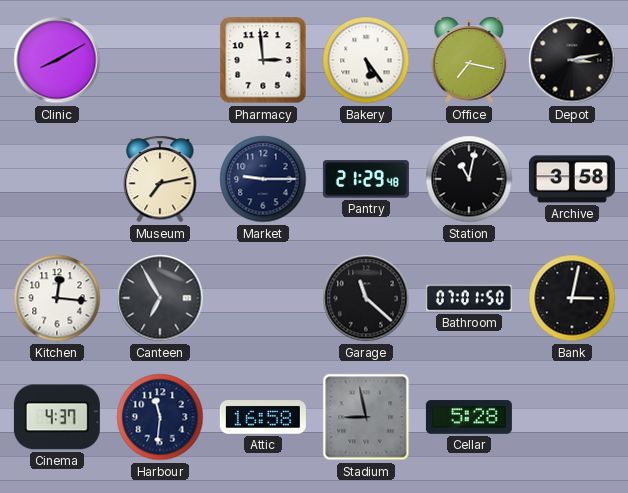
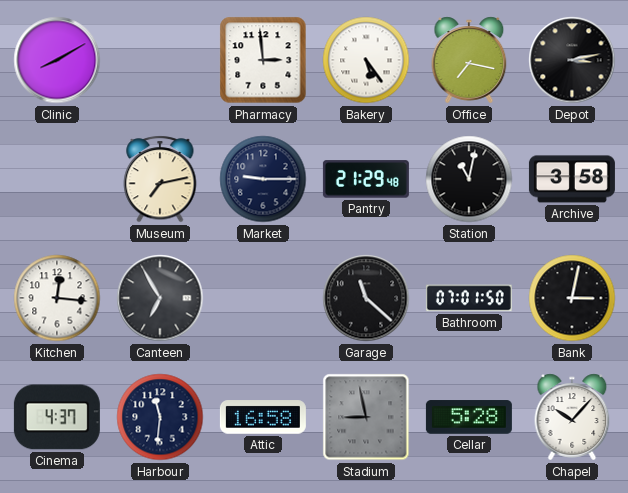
Chapel: none -> 10:07
